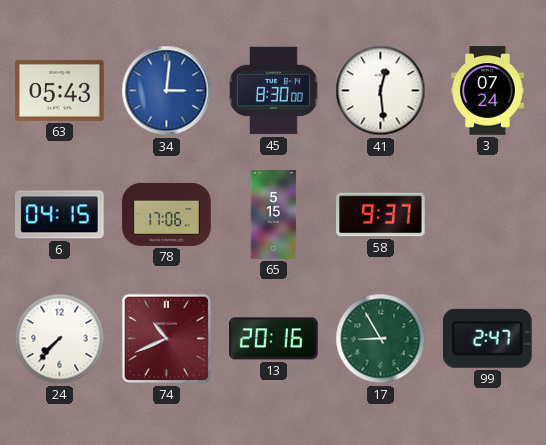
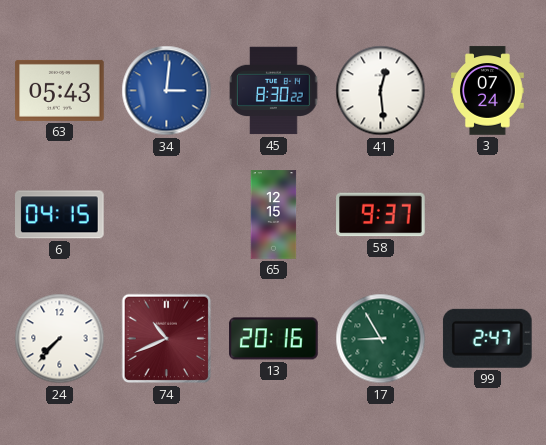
45: 8:30:00 -> 8:30:22
78: 17:06 -> none
65: 5:15 -> 12:15
